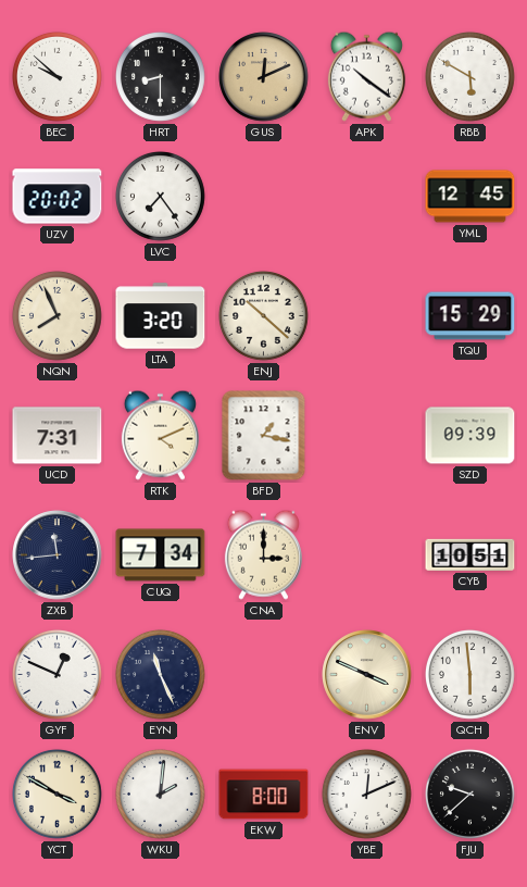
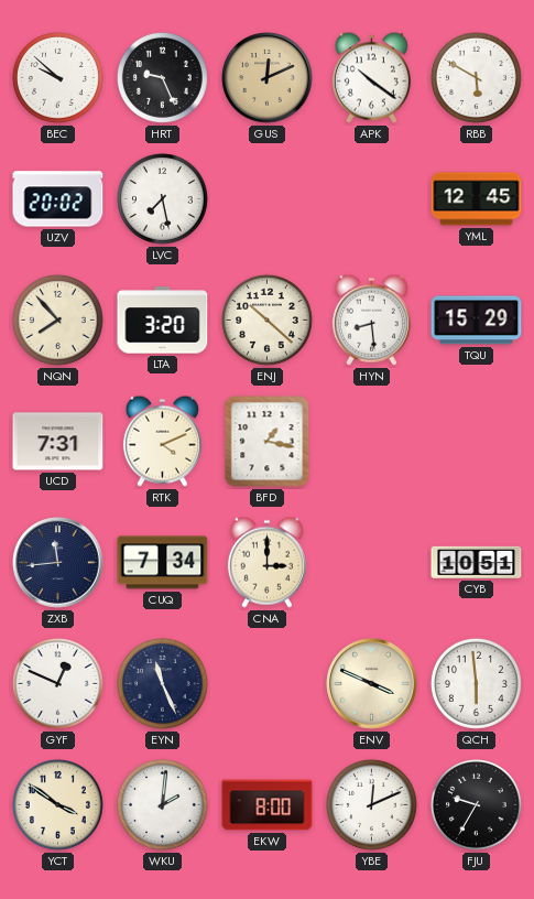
HRT: 8:30 -> 9:26
LVC: 7:24 -> 7:28
NQN: 7:56 -> 7:53
HYN: none -> 8:29
SZD: 09:39 -> none
YCT: 3:50 -> 3:51
FJU: 9:38 -> 9:35
